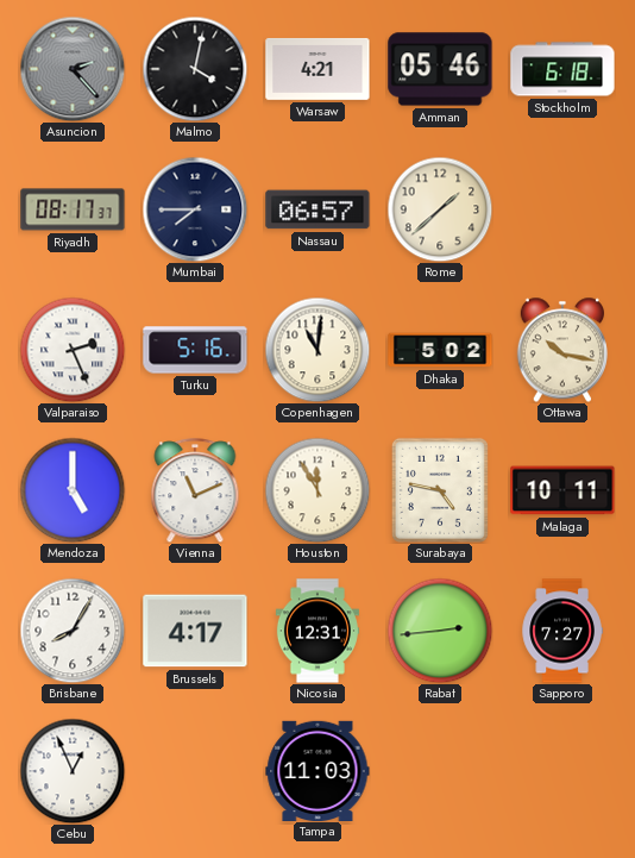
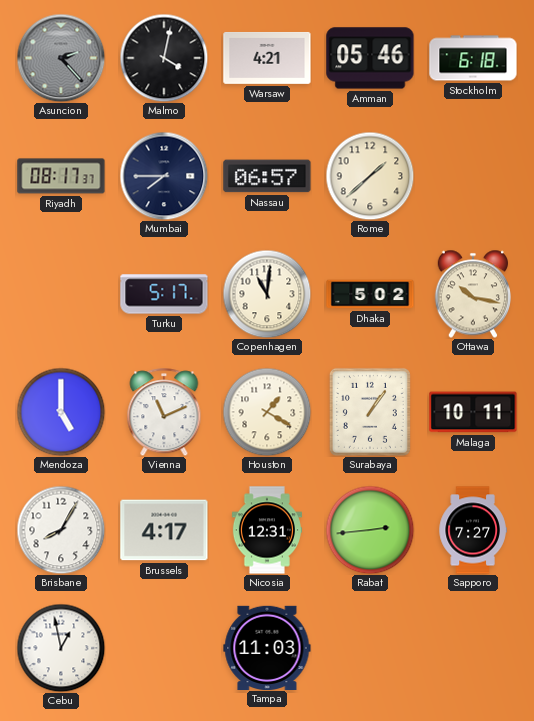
Valparaiso: 2:26 -> none
Turku: 5:16 -> 5:17
Houston: 11:55 -> 1:20
Surabaya: 4:47 -> 1:06
Cebu: 12:56 -> 12:58
